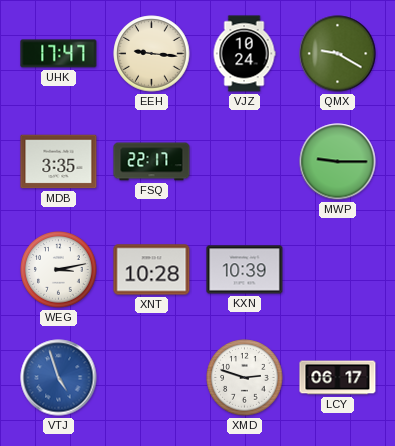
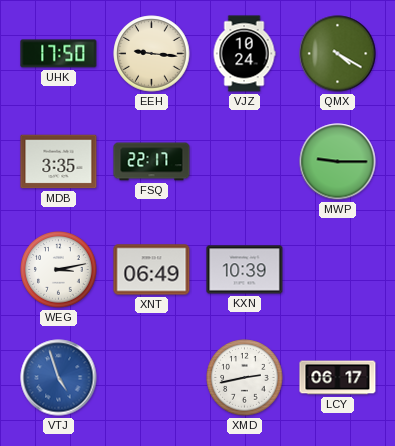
UHK: 17:47 -> 17:50
QMX: 9:20 -> 4:20
XNT: 10:28 -> 06:49
XMD: 2:48 -> 2:43
